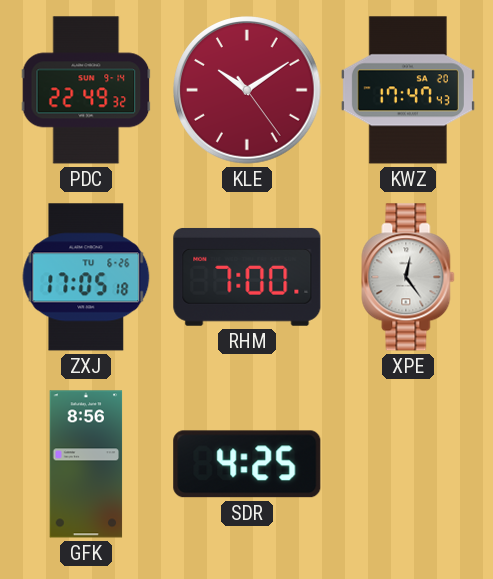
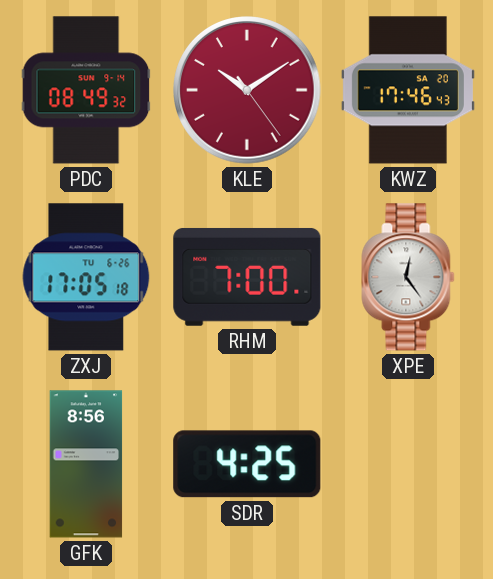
PDC: 22:49 -> 08:49
KWZ: 17:47 -> 17:46
